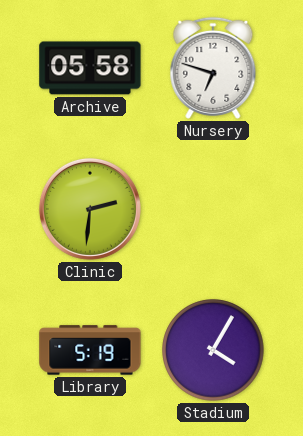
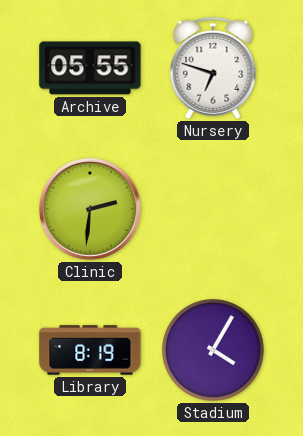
Archive: 05:58 -> 05:55
Library: 5:19 -> 8:19
